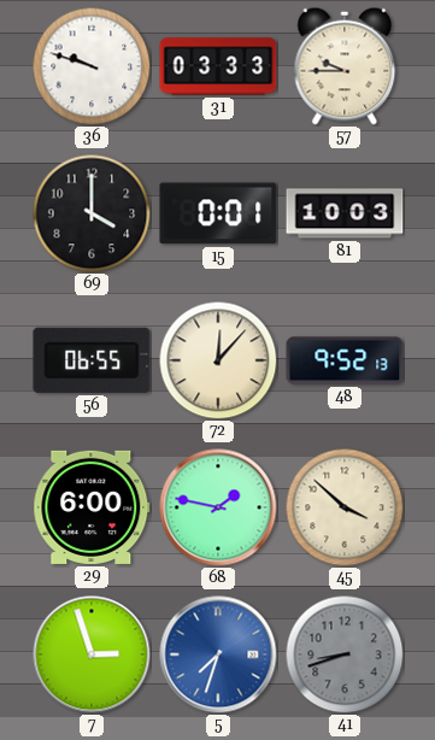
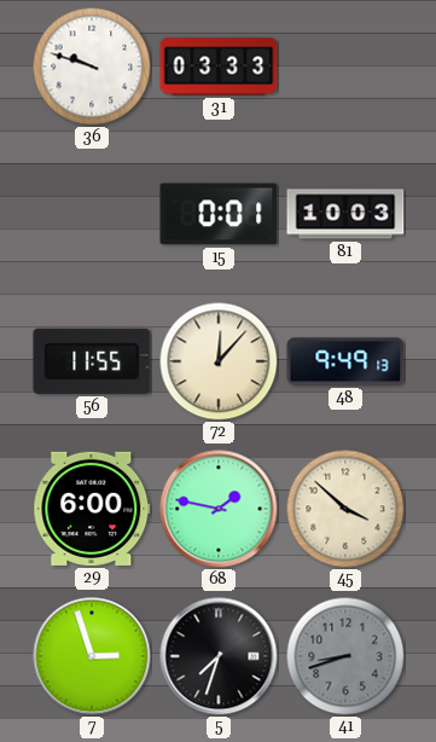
57: 9:45 -> none
69: 4:00 -> none
56: 06:55 -> 11:55
48: 9:52 -> 9:49
5 dial: blue -> black
